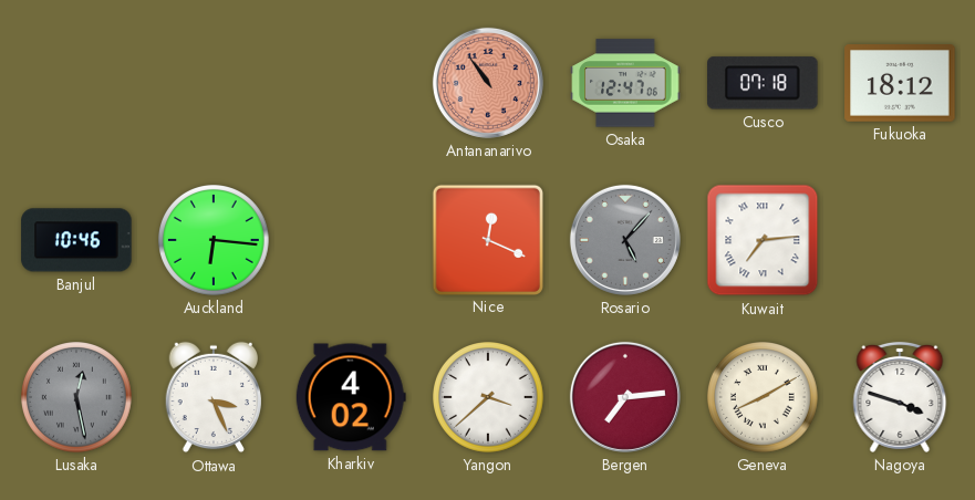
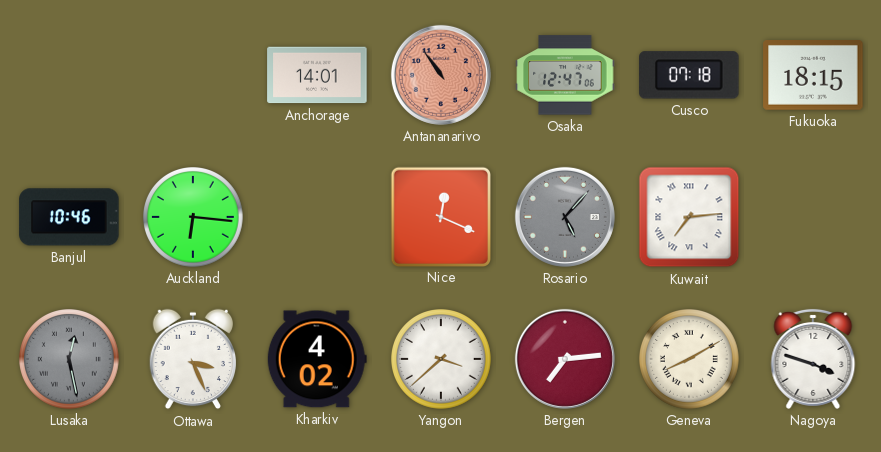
Anchorage: none -> 14:01
Fukuoka: 18:12 -> 18:15
